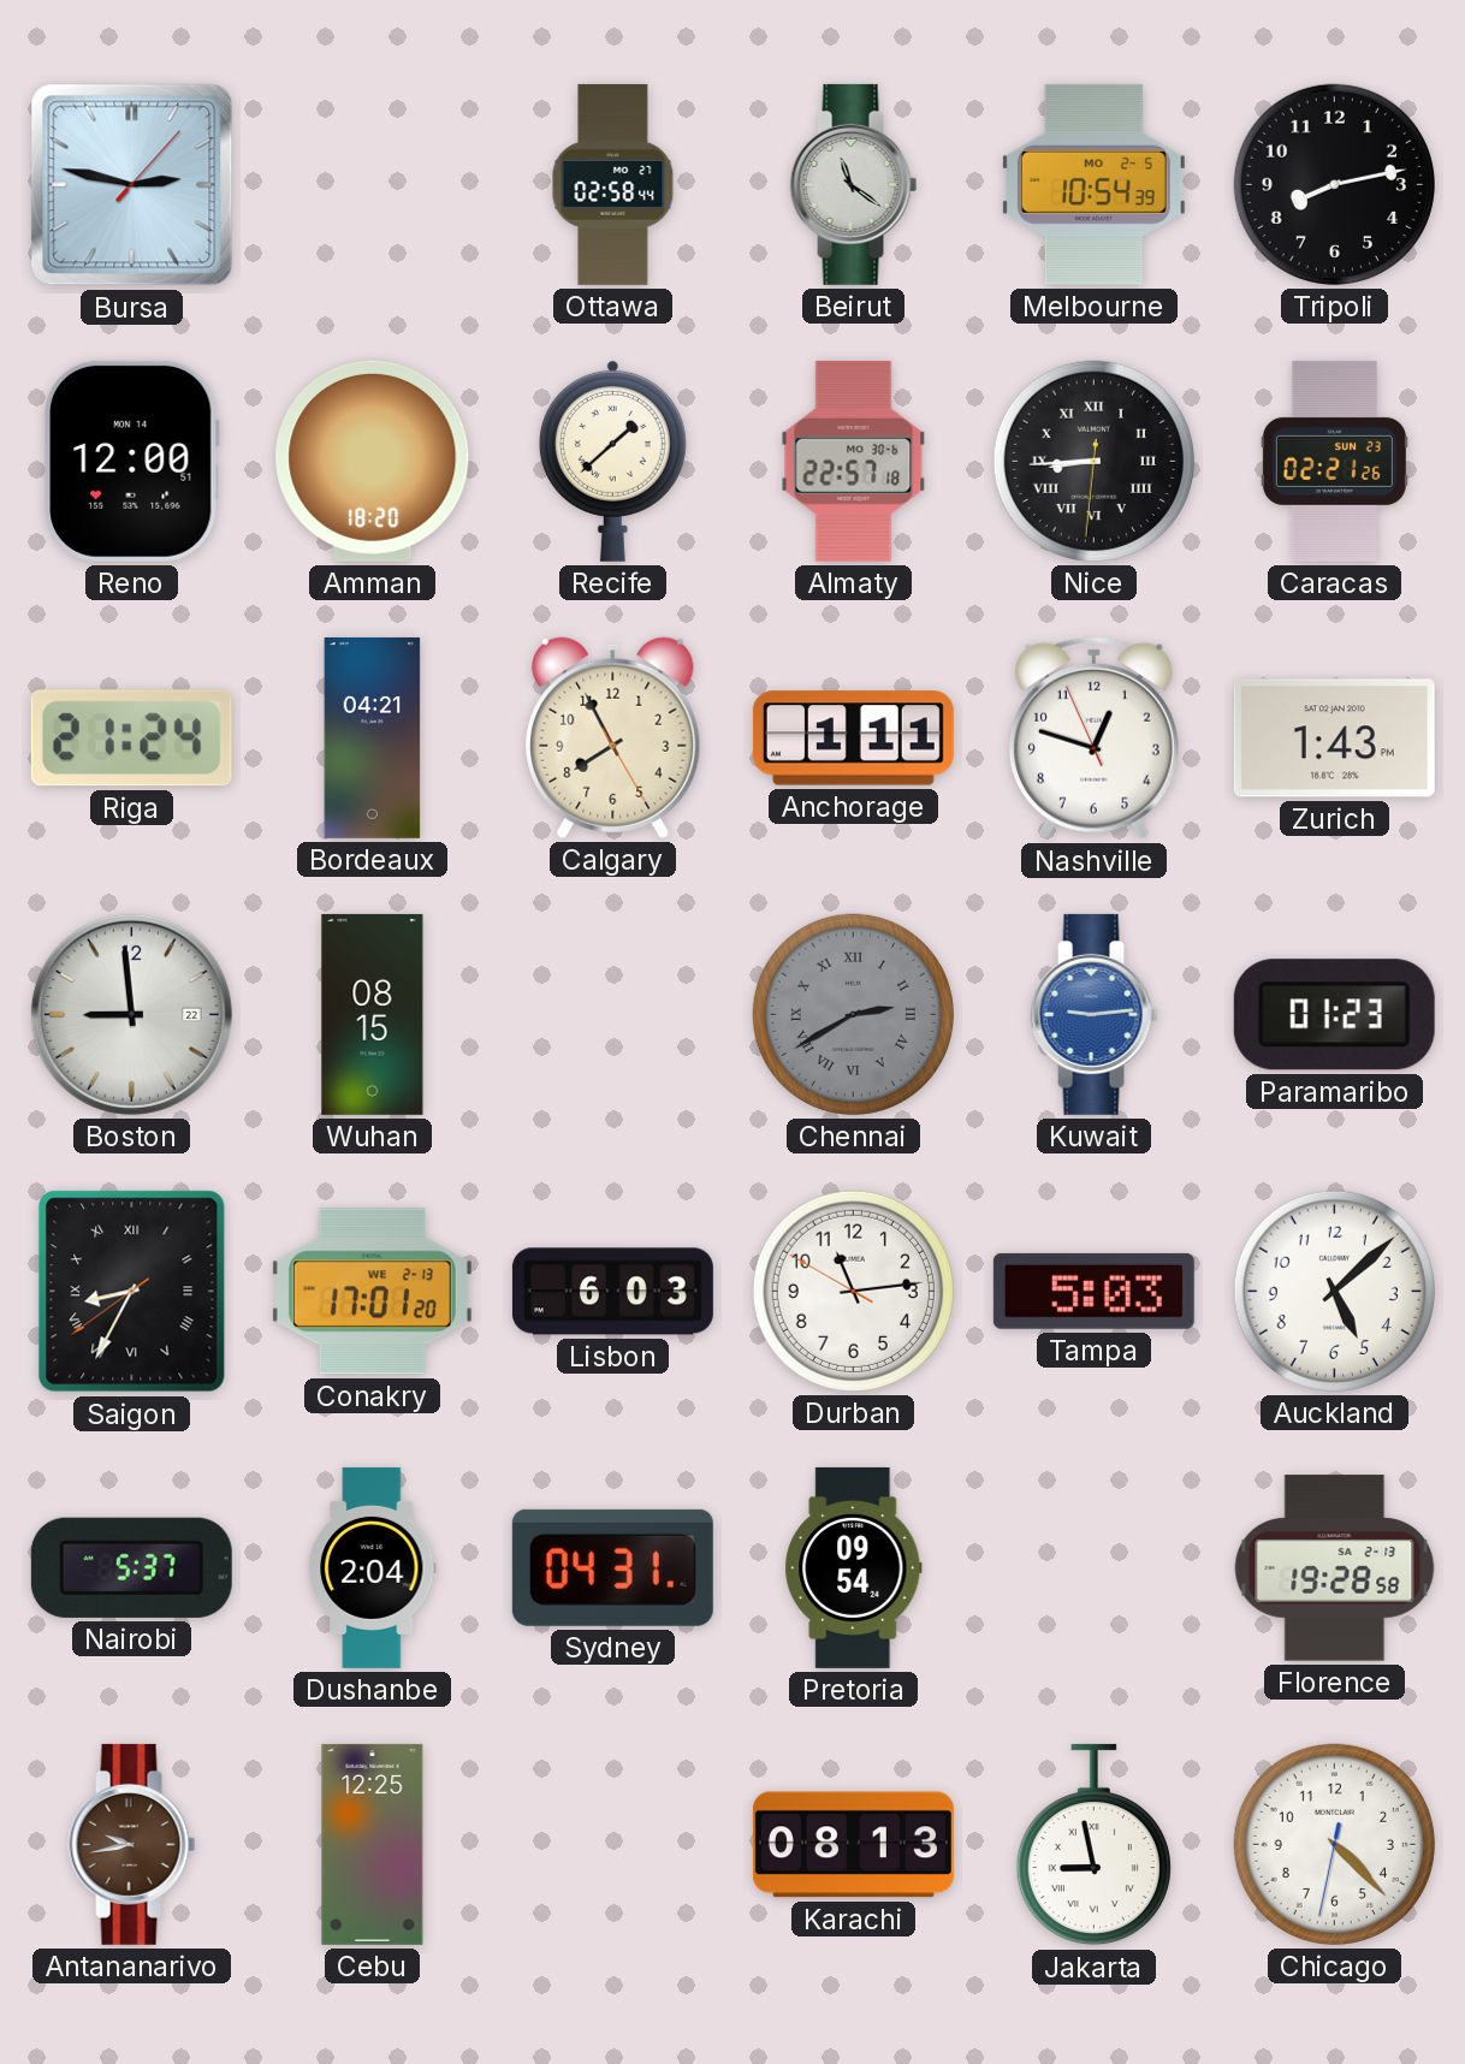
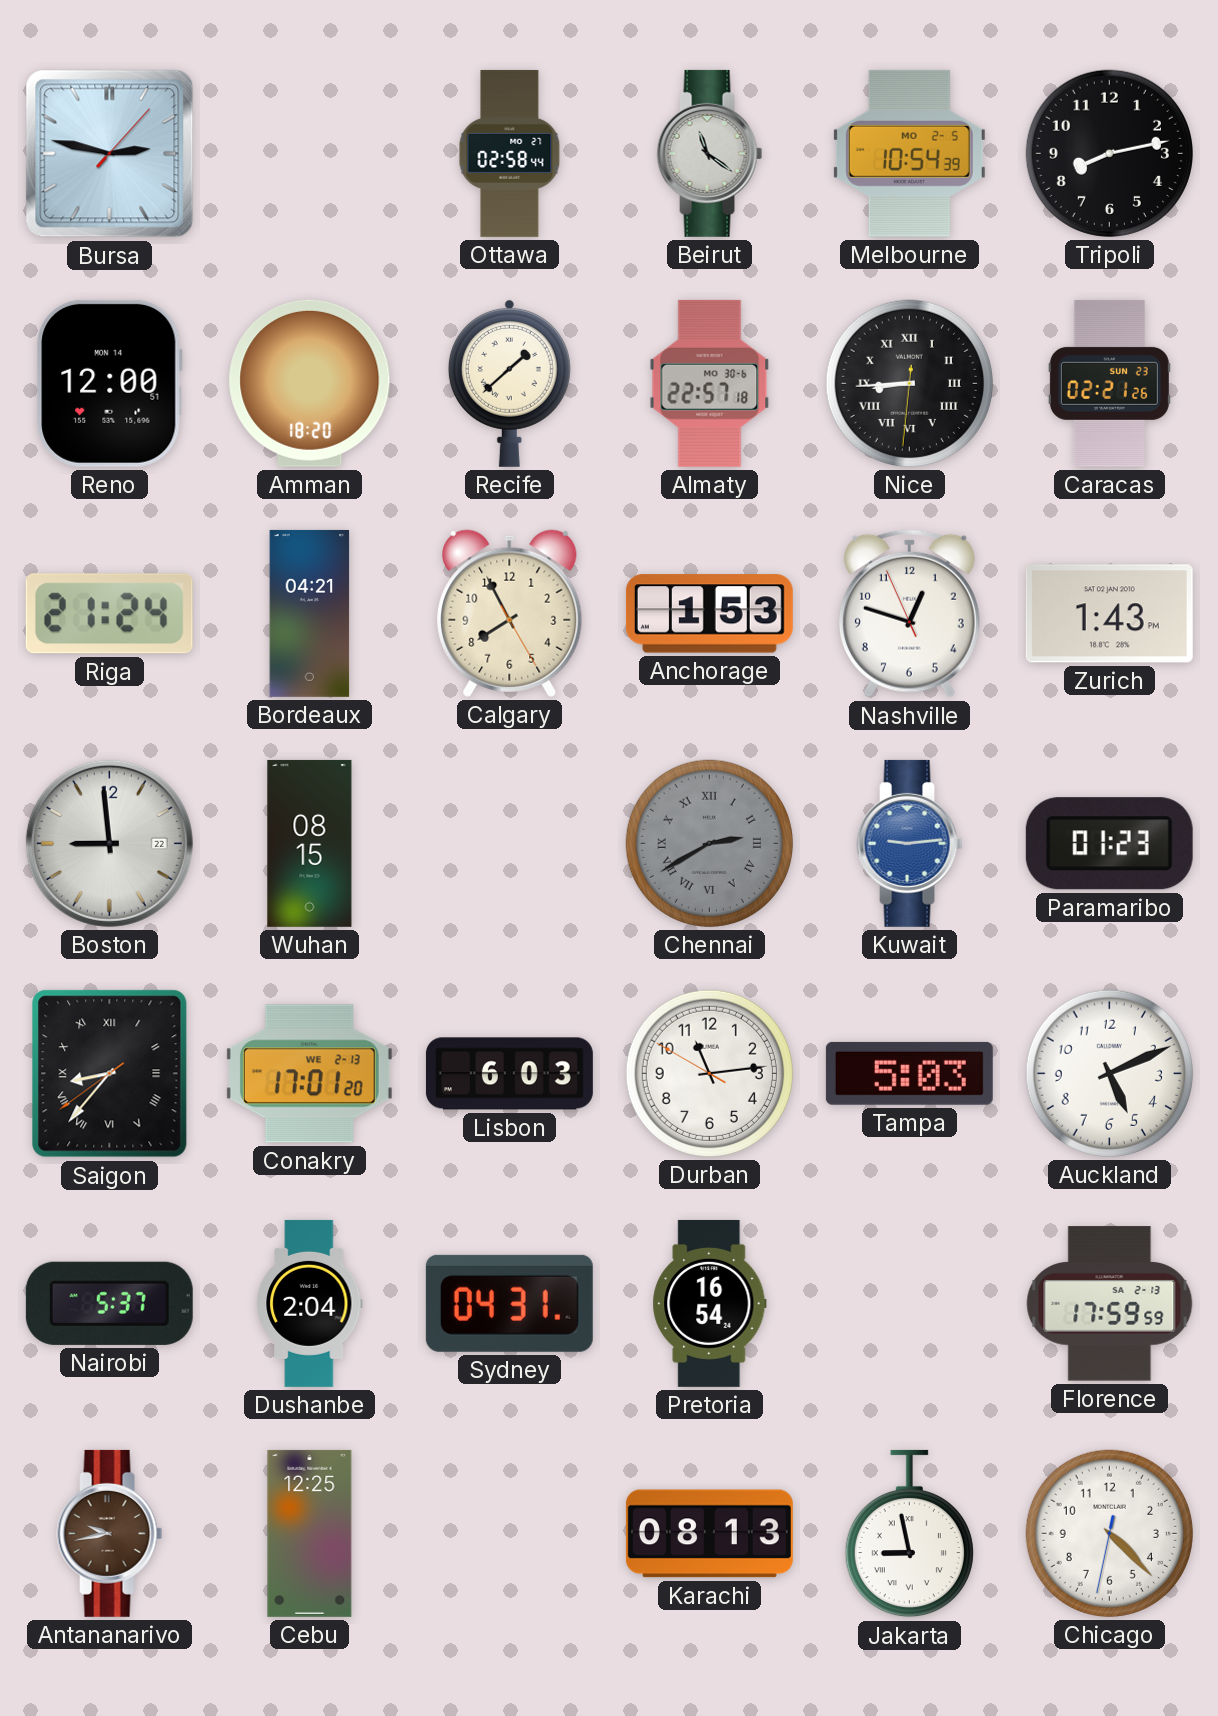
Anchorage: 1:11 -> 1:53
Saigon: 8:34 -> 8:36
Auckland: 5:08 -> 5:11
Pretoria: 09:54 -> 16:54
Florence: 19:28 -> 17:59
